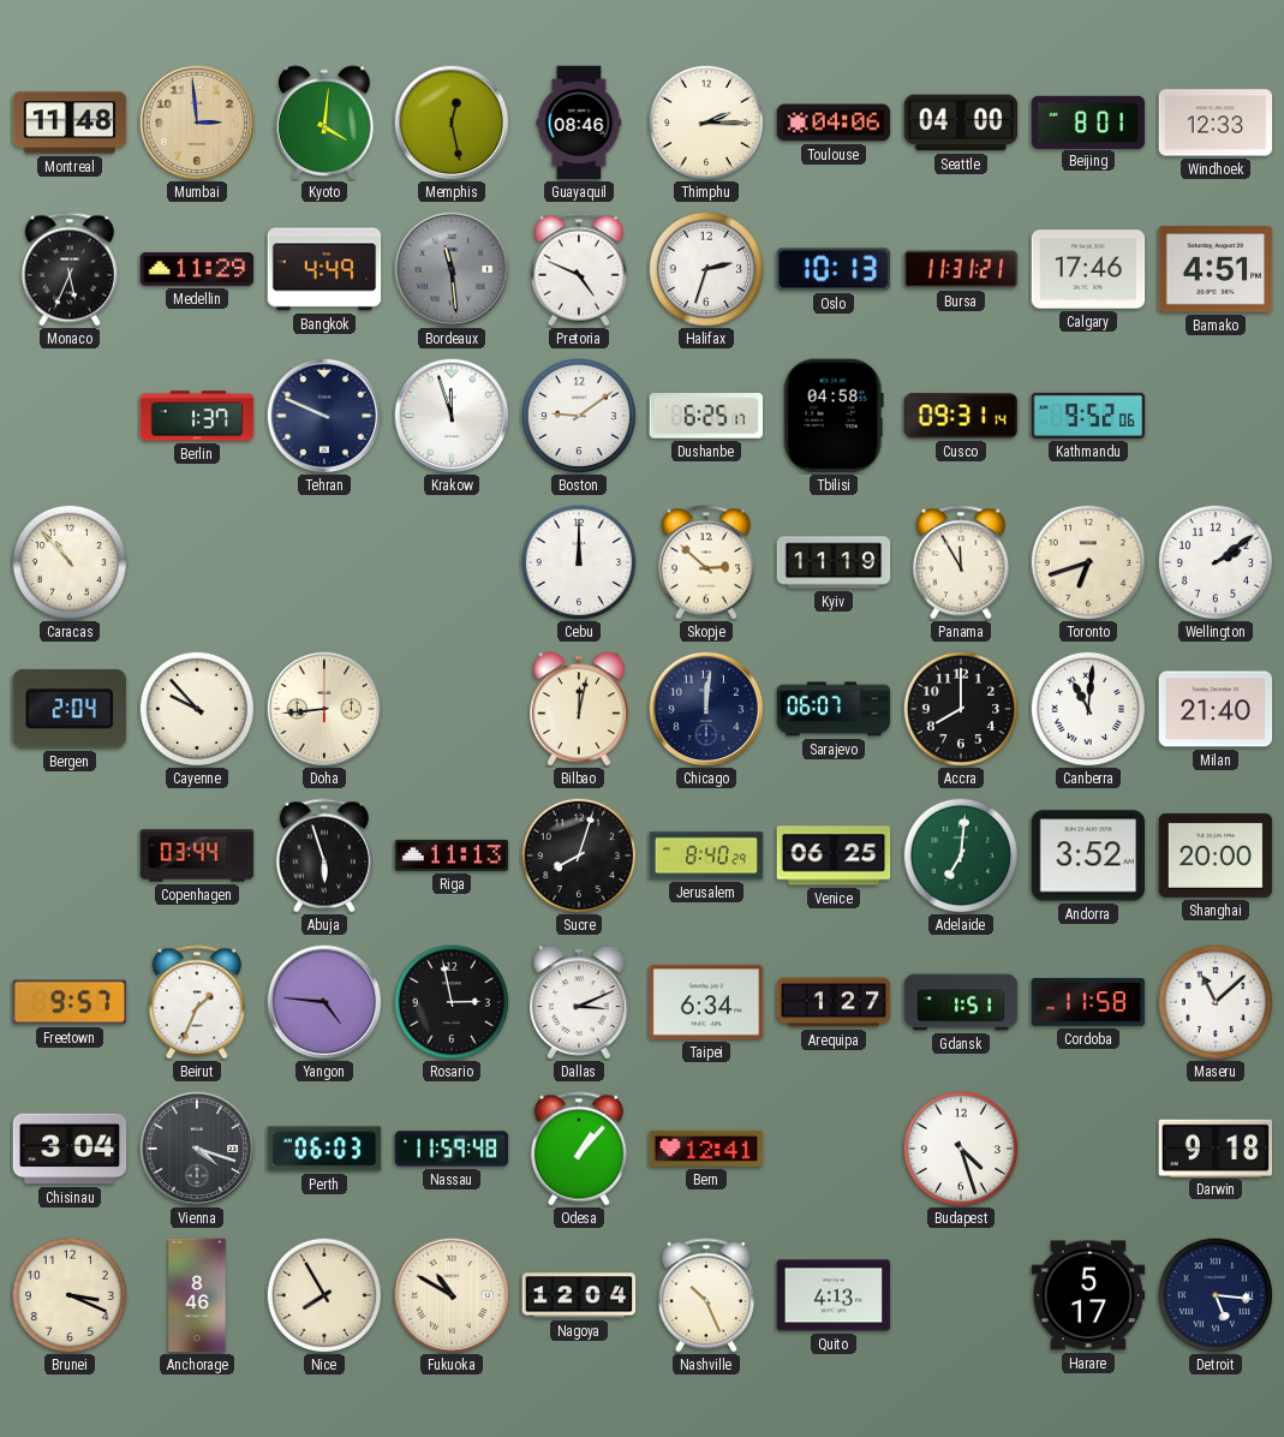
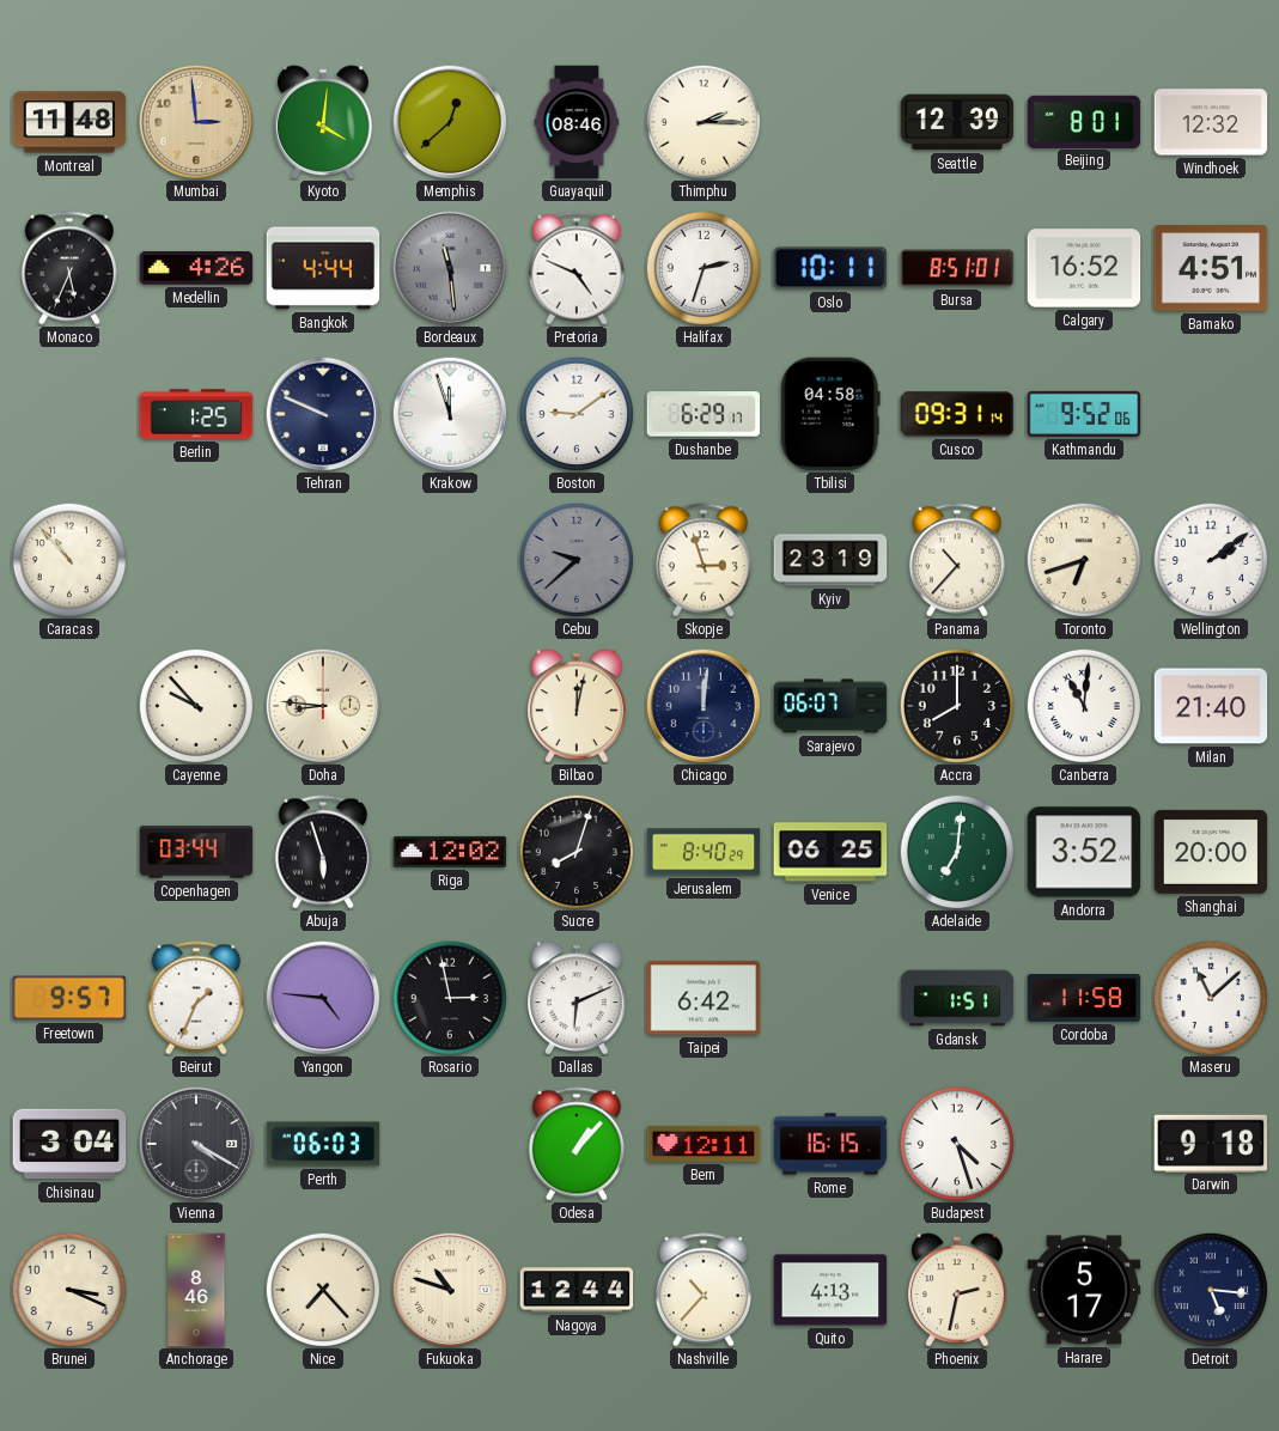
Memphis: 12:28 -> 12:38
Toulouse: 04:06 -> none
Seattle: 04:00 -> 12:39
Windhoek: 12:33 -> 12:32
Medellin: 11:29 -> 4:26
Bangkok: 4:49 -> 4:44
Oslo: 10:13 -> 10:11
Bursa: 11:31 -> 8:51
Calgary: 17:46 -> 16:52
Berlin: 1:37 -> 1:25
Dushanbe: 6:25 -> 6:29
Cebu: 12:00 -> 9:38
Cebu dial: white -> grey
Skopje: 2:52 -> 2:57
Kyiv: 11:19 -> 23:19
Panama: 11:55 -> 10:37
Bergen: 2:04 -> none
Doha: 8:44 -> 8:46
Riga: 11:13 -> 12:02
Dallas: 3:11 -> 6:11
Taipei: 6:34 -> 6:42
Arequipa: 1:27 -> none
Vienna: 4:18 -> 4:20
Nassau: 11:59 -> none
Bern: 12:41 -> 12:11
Rome: none -> 16:15
Nice: 7:55 -> 7:23
Fukuoka: 10:50 -> 10:48
Nagoya: 12:04 -> 12:44
Nashville: 10:26 -> 10:37
Phoenix: none -> 2:32
